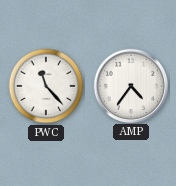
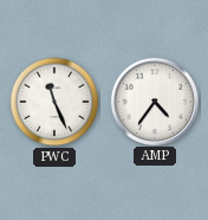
PWC: 11:23 -> 11:26
